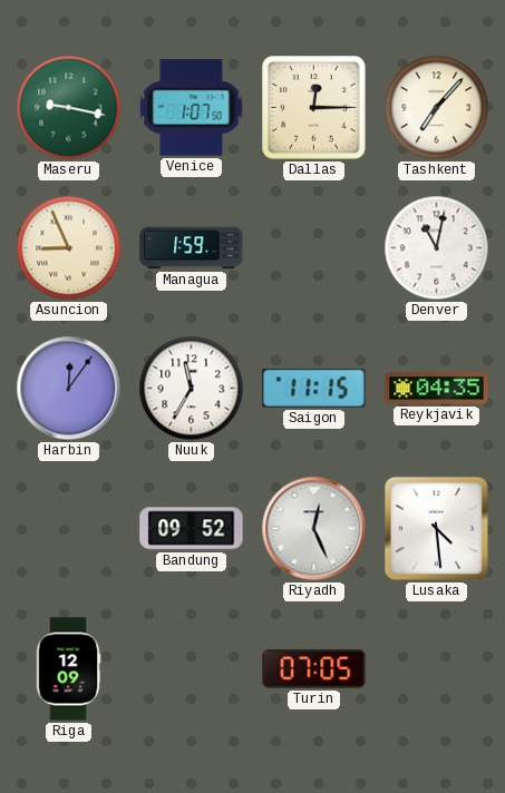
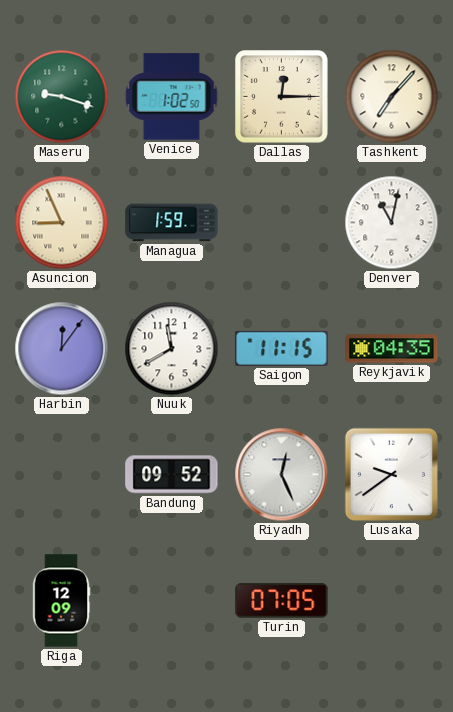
Maseru: 9:17 -> 9:18
Venice: 1:07 -> 1:02
Nuuk: 11:35 -> 11:40
Lusaka: 4:29 -> 9:39
